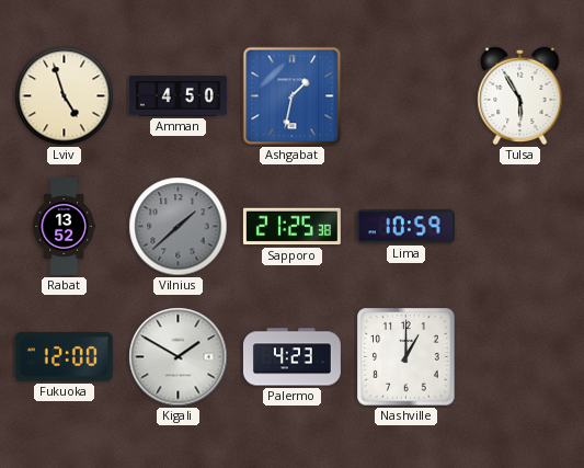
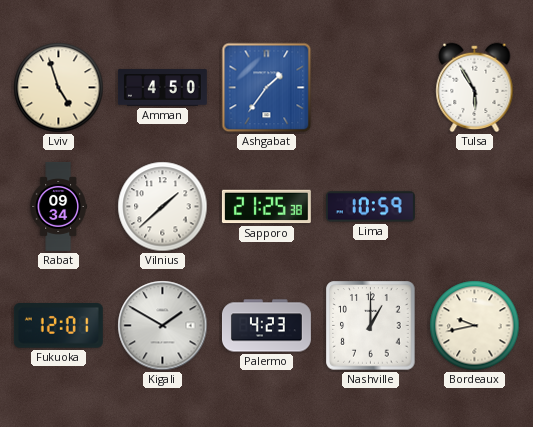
Ashgabat: 1:32 -> 1:36
Rabat: 13:52 -> 09:34
Vilnius dial: grey -> white
Fukuoka: 12:00 -> 12:01
Bordeaux: none -> 9:43
